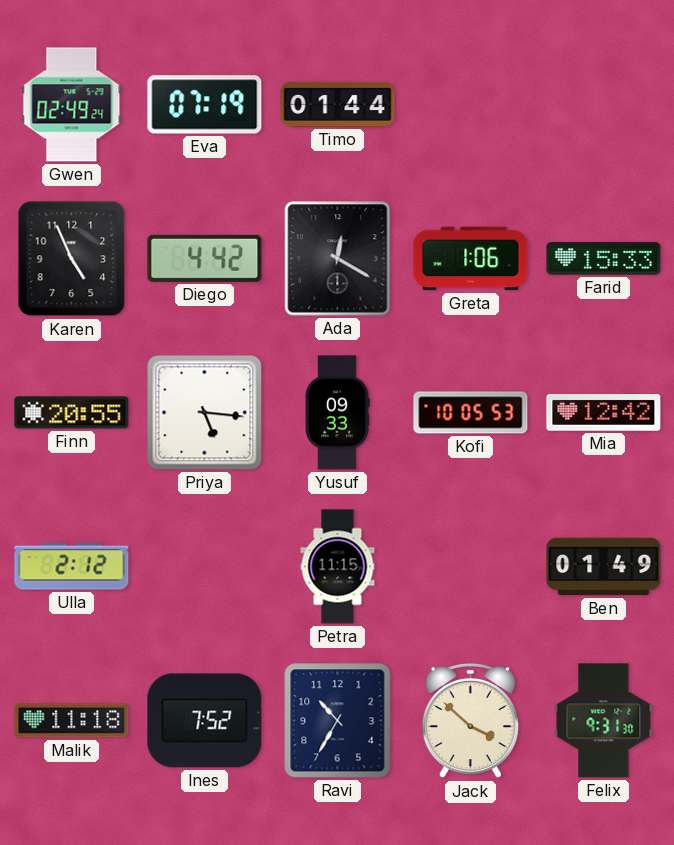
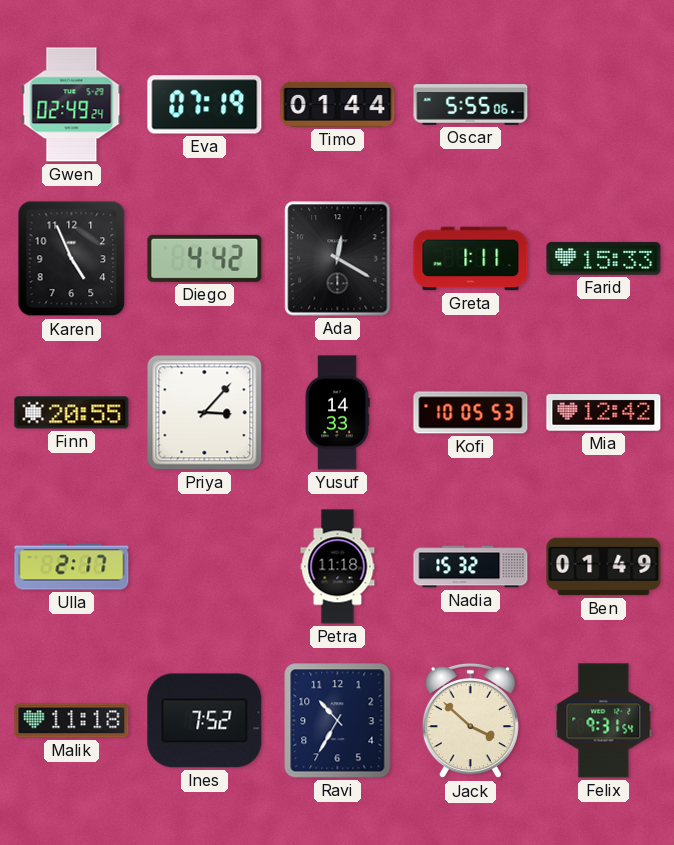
Oscar: none -> 5:55
Greta: 1:06 -> 1:11
Priya: 5:16 -> 3:07
Yusuf: 09:33 -> 14:33
Ulla: 2:12 -> 2:17
Petra: 11:15 -> 11:18
Nadia: none -> 15:32
Felix: 9:31:30 -> 9:31:54
